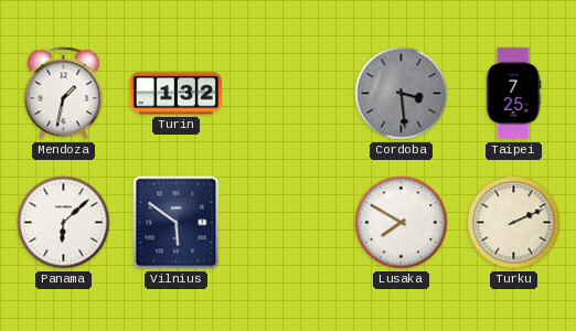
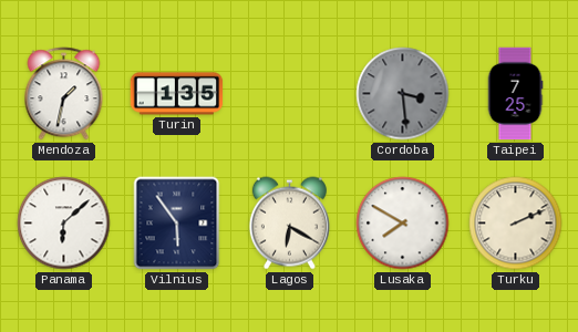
Turin: 1:32 -> 1:35
Vilnius: 5:51 -> 5:54
Lagos: none -> 6:20
